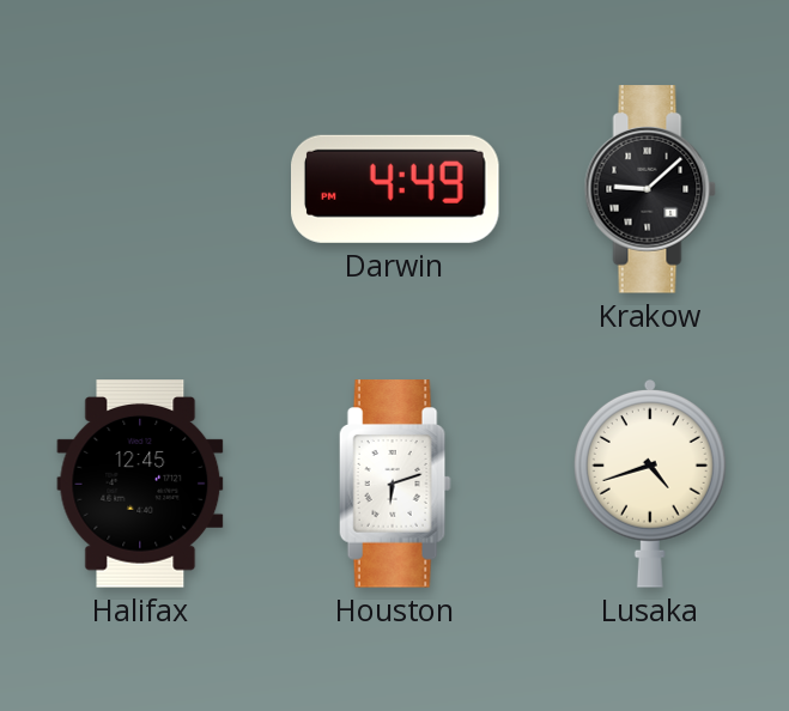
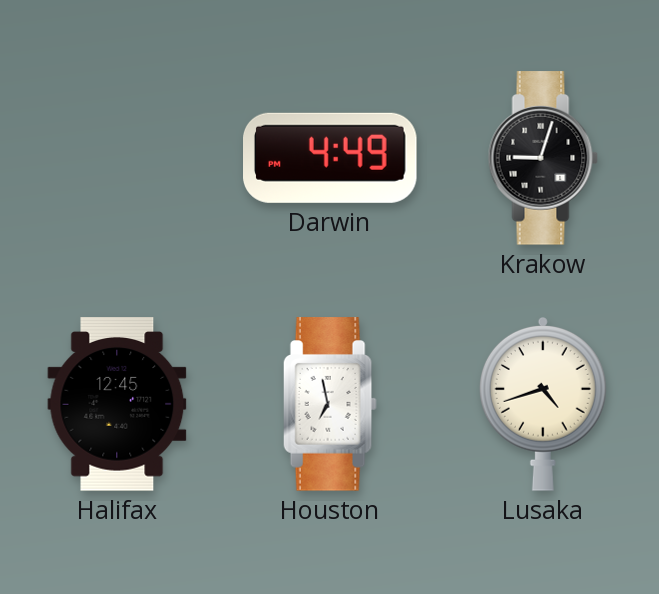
Krakow: 9:08 -> 9:03
Houston: 6:12 -> 6:58
